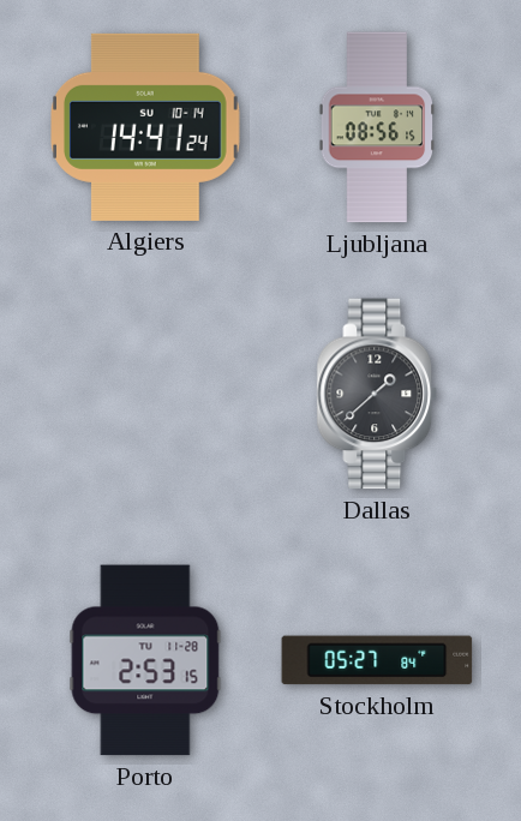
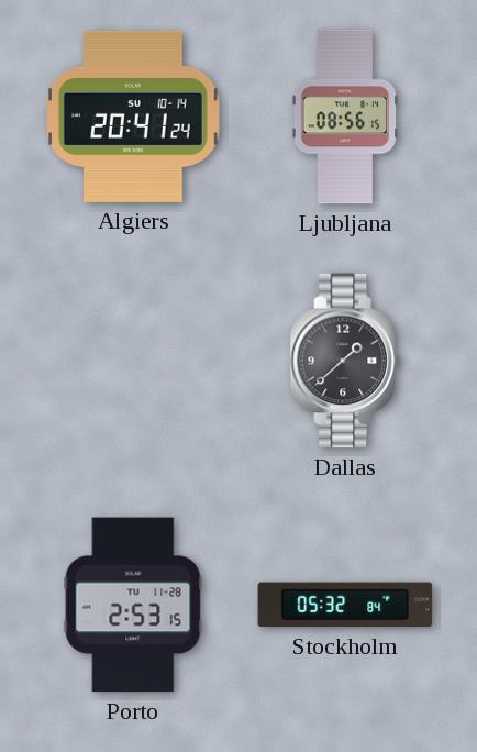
Algiers: 14:41 -> 20:41
Stockholm: 05:27 -> 05:32
